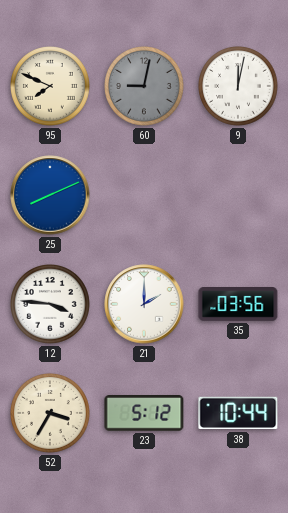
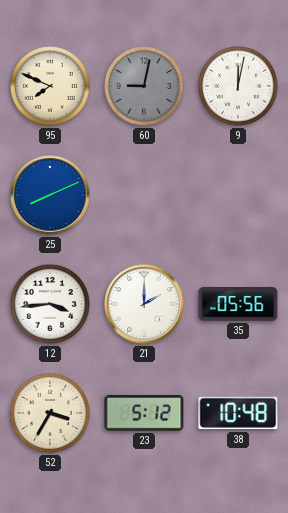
12: 3:46 -> 3:44
35: 03:56 -> 05:56
38: 10:44 -> 10:48
